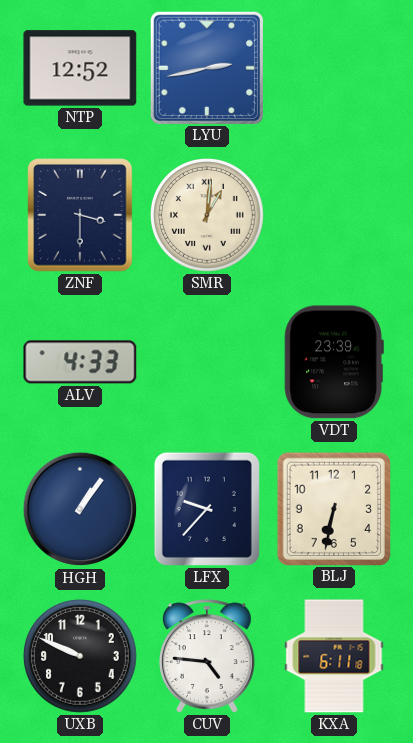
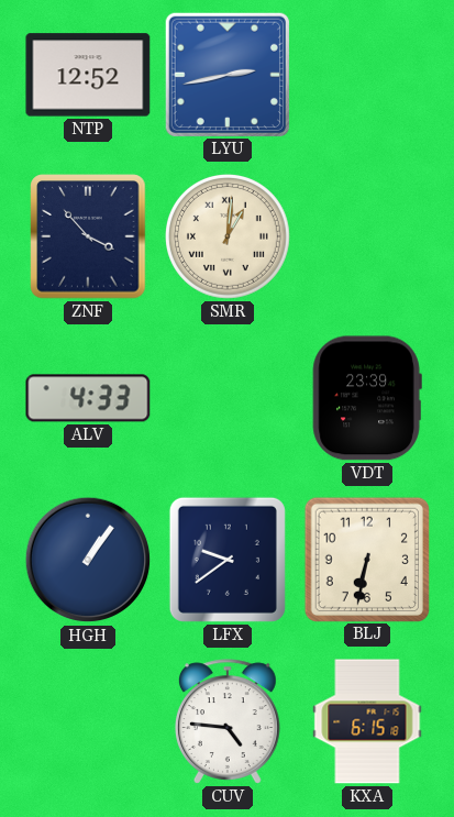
ZNF: 3:30 -> 3:53
LFX: 9:37 -> 9:39
UXB: 9:49 -> none
KXA: 6:11 -> 6:15
